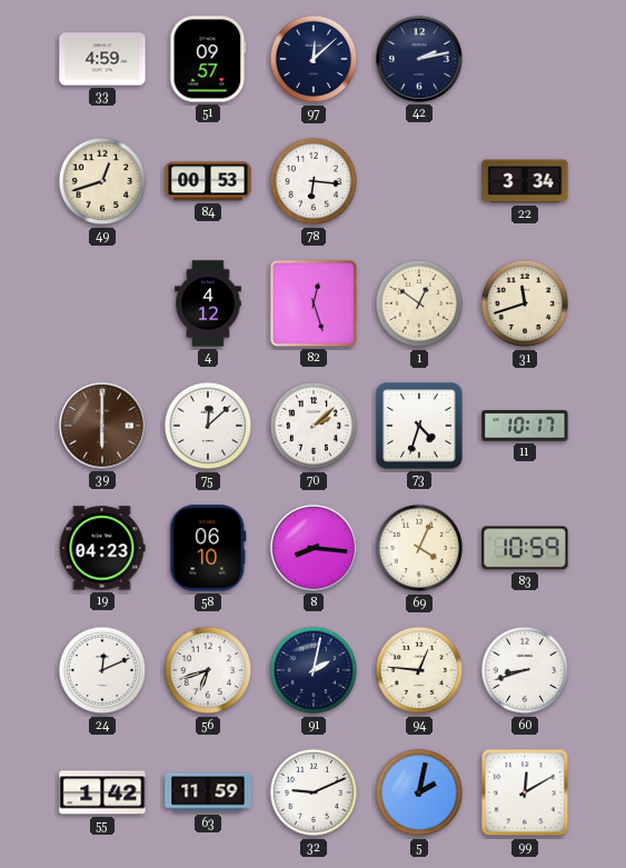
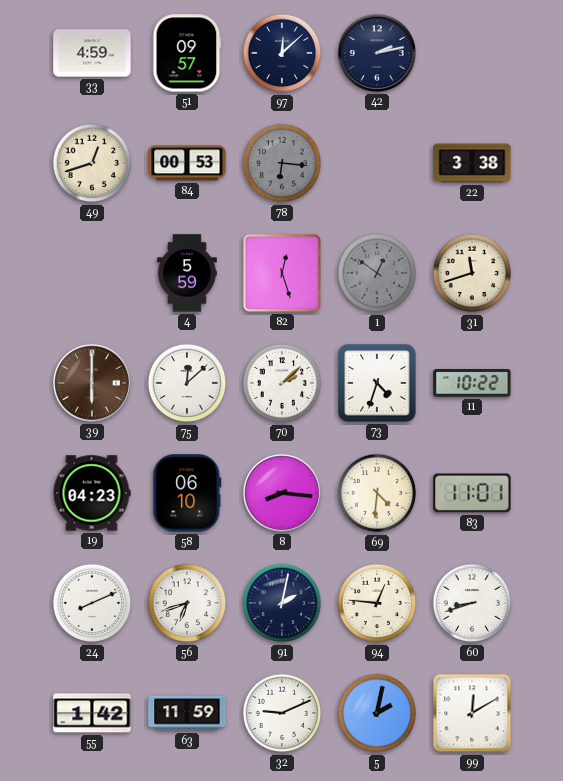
78 dial: white -> grey
22: 3:34 -> 3:38
4: 4:12 -> 5:59
1 dial: cream -> grey
11: 10:17 -> 10:22
69: 4:04 -> 4:31
83: 10:59 -> 11:01
24: 12:11 -> 8:11
